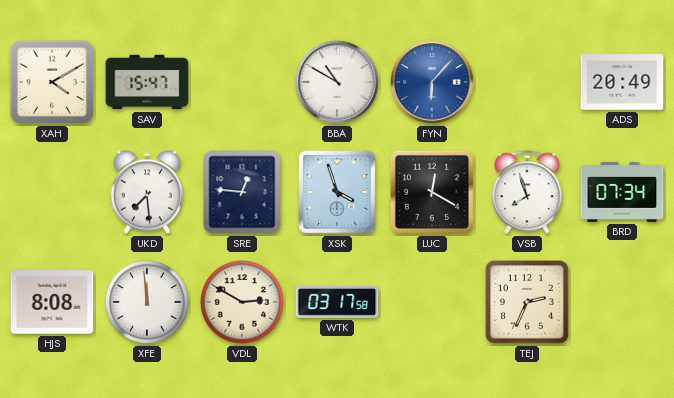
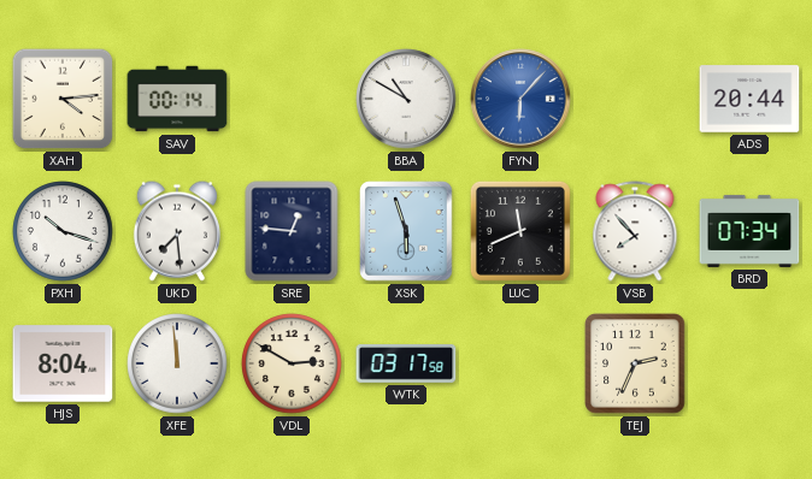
XAH: 4:10 -> 4:14
SAV: 15:47 -> 00:14
ADS: 20:49 -> 20:44
PXH: none -> 10:18
XSK: 3:57 -> 5:57
LUC: 12:20 -> 11:41
VSB: 7:57 -> 7:53
HJS: 8:08 -> 8:04
